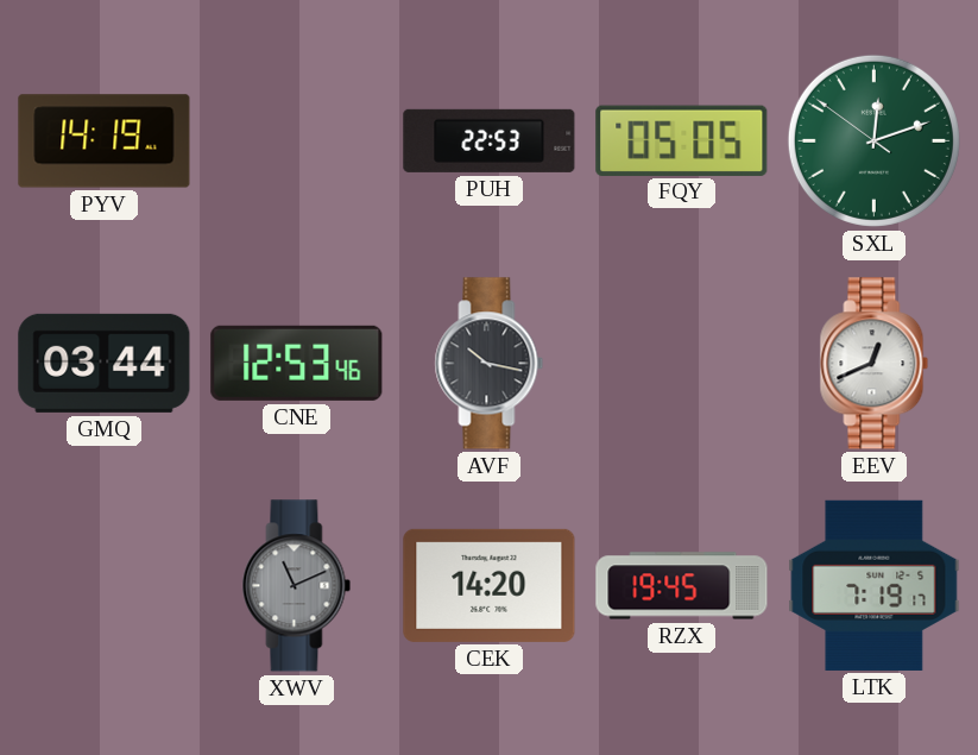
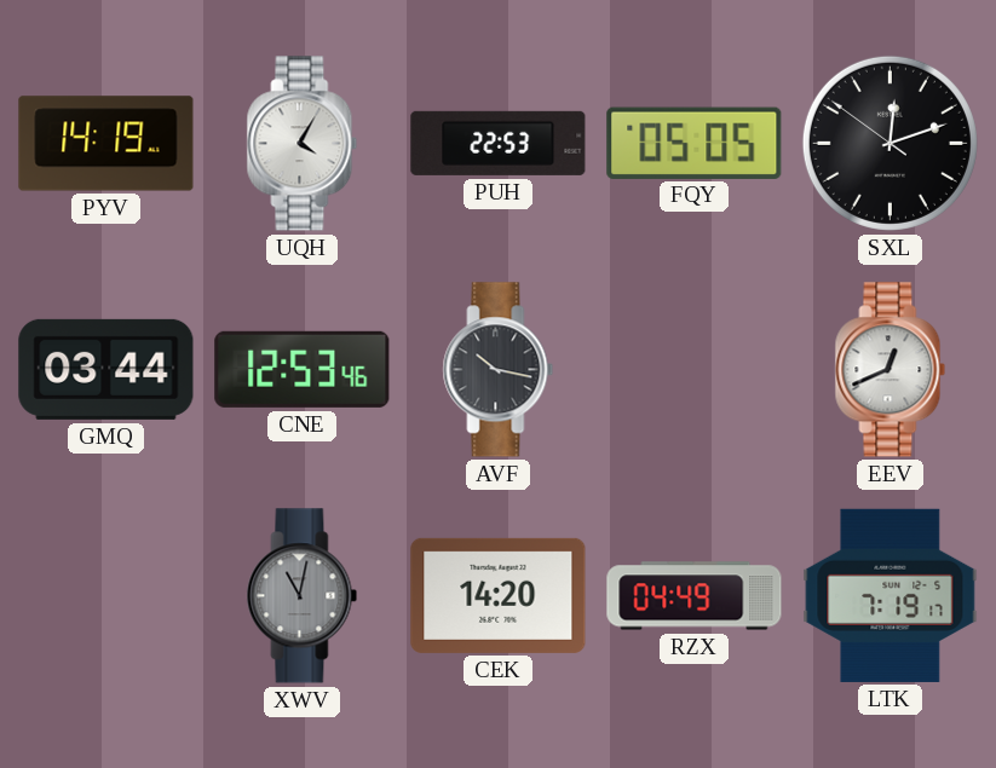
UQH: none -> 4:05
SXL dial: green -> black
XWV: 11:11 -> 11:02
RZX: 19:45 -> 04:49
